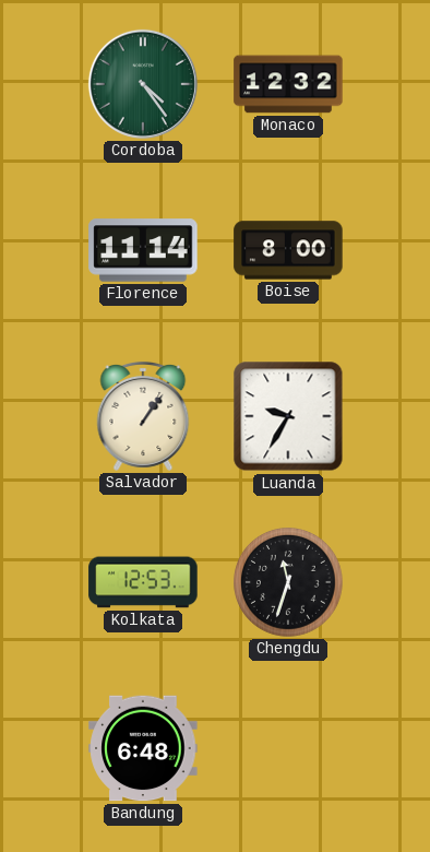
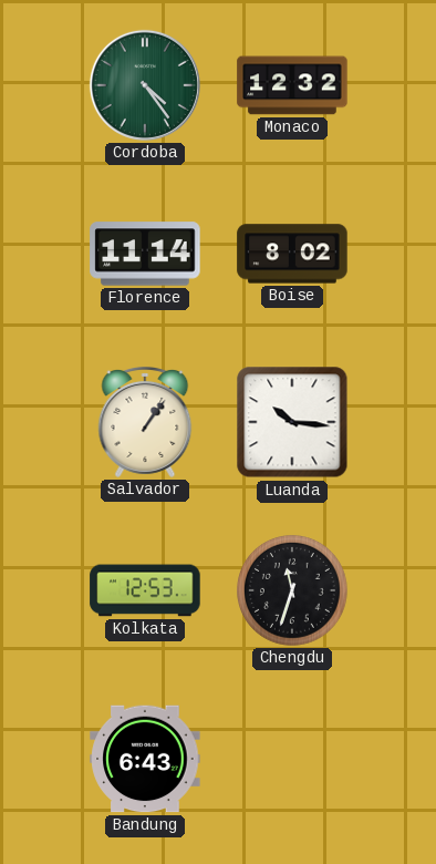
Boise: 8:00 -> 8:02
Luanda: 9:35 -> 10:16
Bandung: 6:48 -> 6:43
